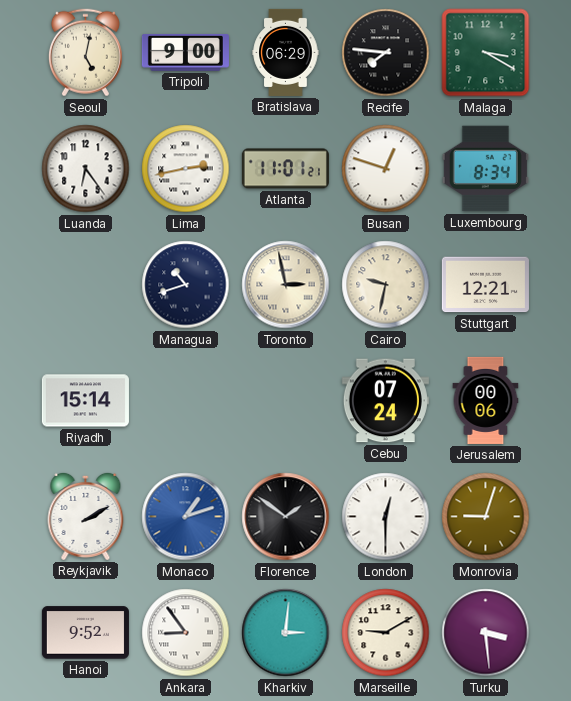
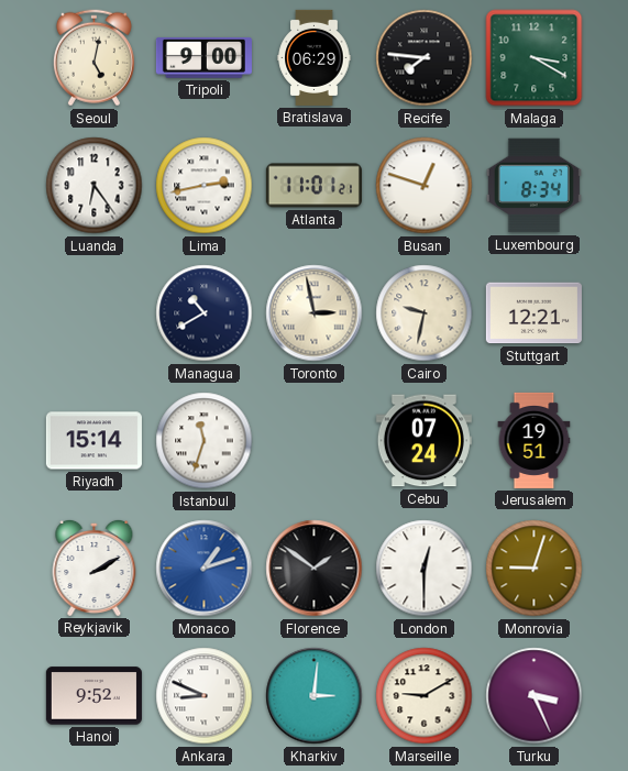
Managua: 10:42 -> 10:40
Istanbul: none -> 11:33
Jerusalem: 00:06 -> 19:51
Ankara: 8:54 -> 8:49
Turku: 3:29 -> 3:26
